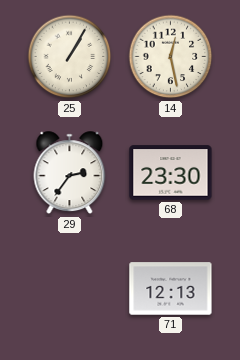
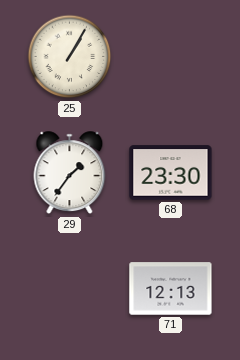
14: 12:28 -> none
29: 2:36 -> 1:36
